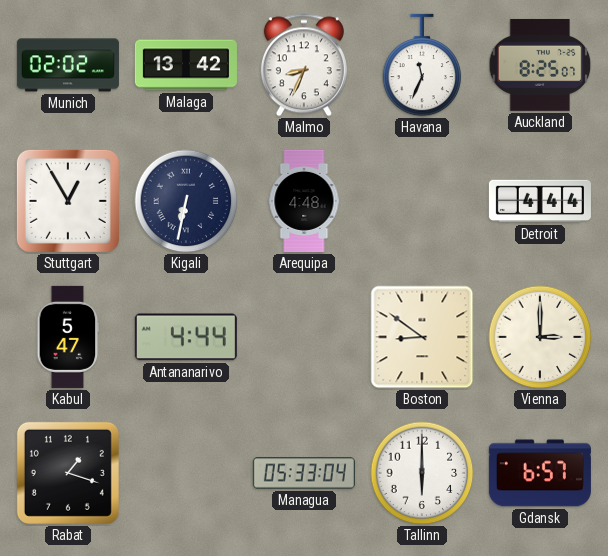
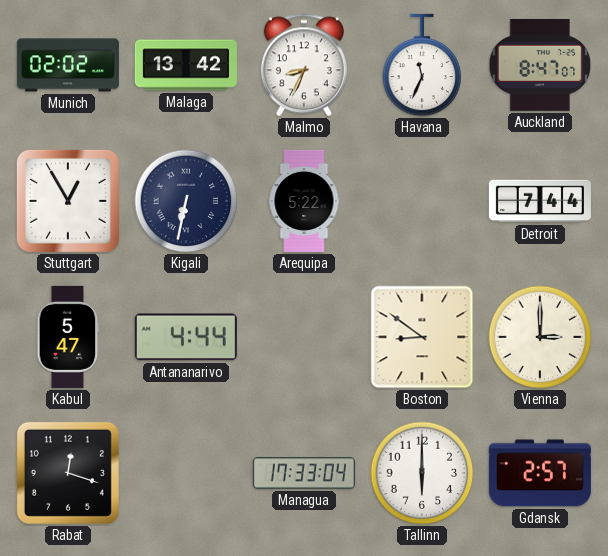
Auckland: 8:25 -> 8:47
Arequipa: 4:48 -> 5:22
Detroit: 4:44 -> 7:44
Rabat: 1:18 -> 12:18
Managua: 05:33 -> 17:33
Gdansk: 6:57 -> 2:57
